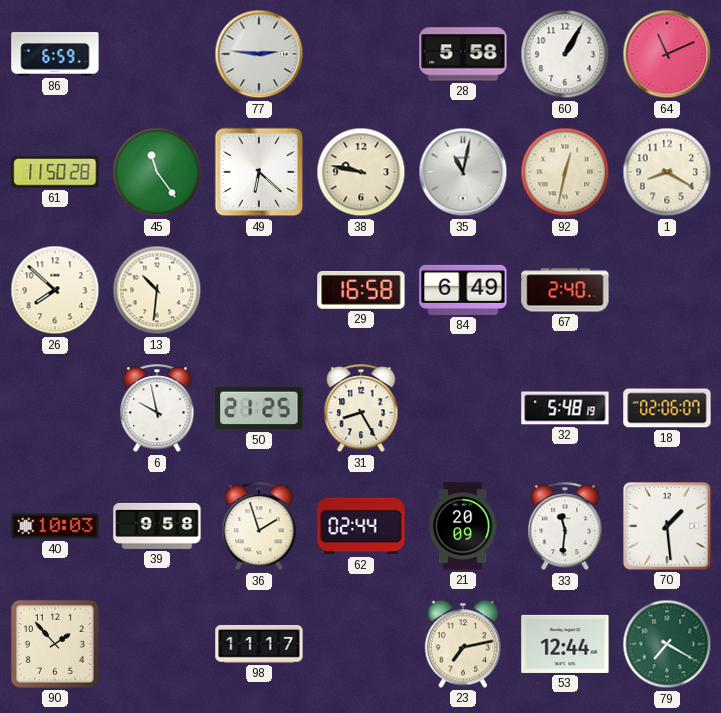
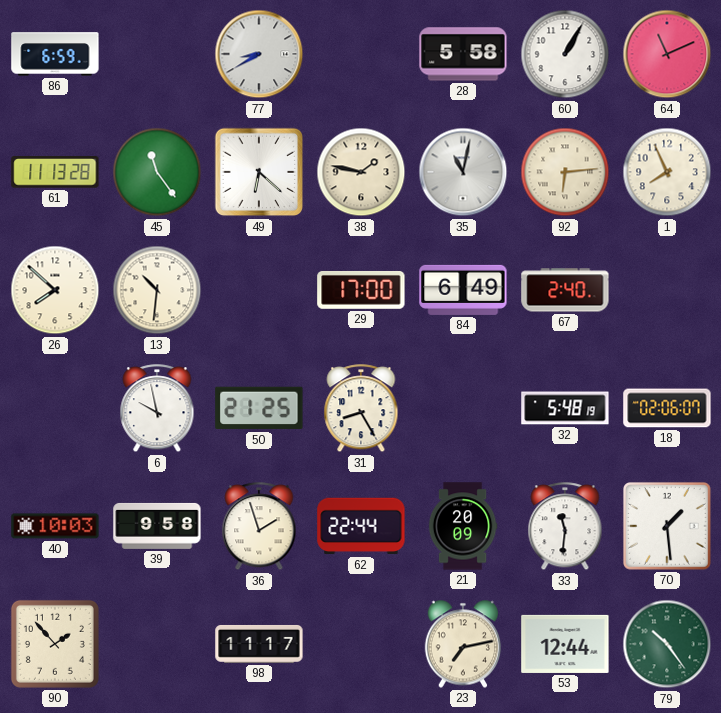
77: 2:46 -> 8:40
61: 11:50 -> 11:13
38: 9:47 -> 1:47
92: 12:32 -> 6:14
1: 8:20 -> 7:56
29: 16:58 -> 17:00
62: 02:44 -> 22:44
79: 7:20 -> 10:24
